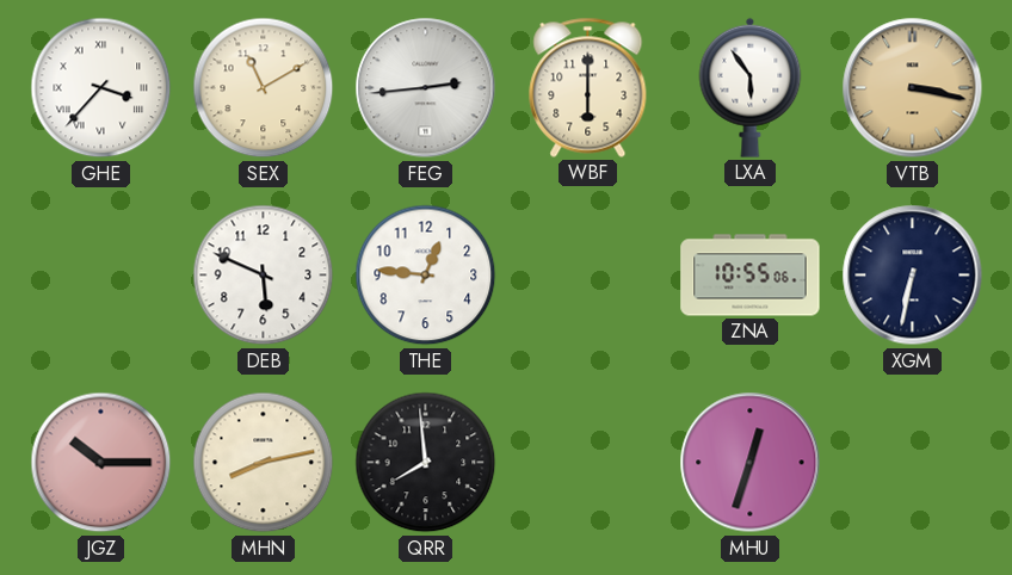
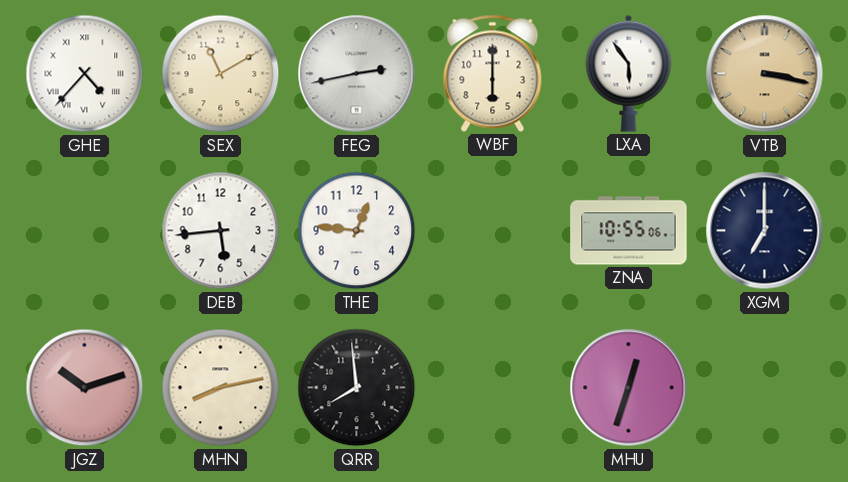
GHE: 3:37 -> 4:37
FEG: 2:44 -> 2:43
DEB: 5:49 -> 5:44
XGM: 6:32 -> 7:00
JGZ: 10:15 -> 10:12
